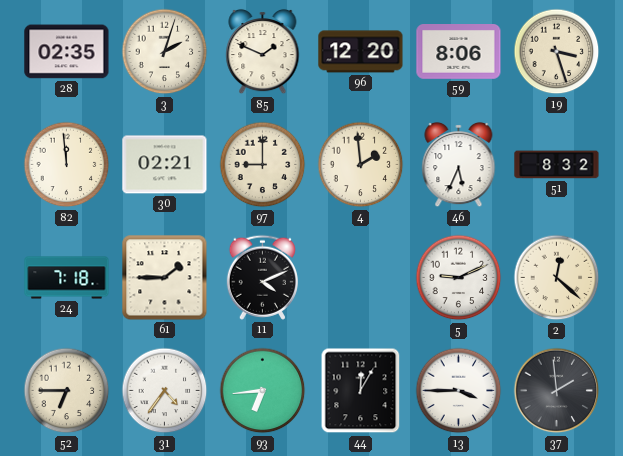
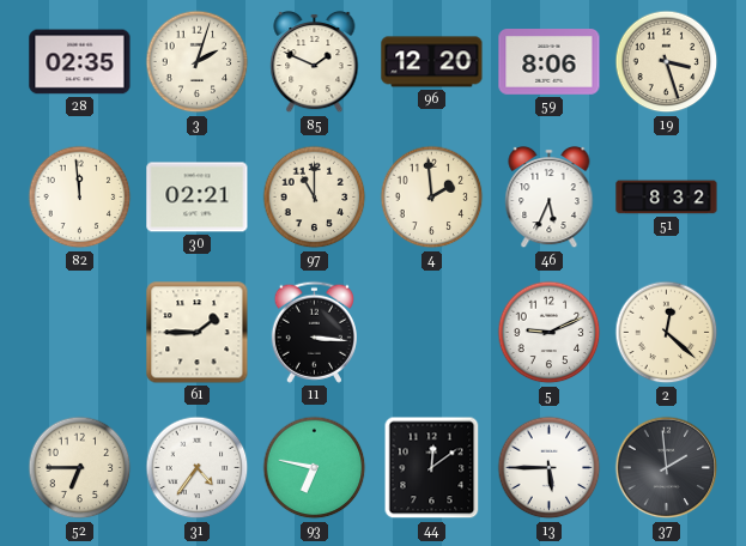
97: 9:00 -> 11:00
24: 7:18 -> none
11: 4:11 -> 3:16
93: 6:44 -> 6:47
44: 12:05 -> 12:09
13: 3:45 -> 5:45
